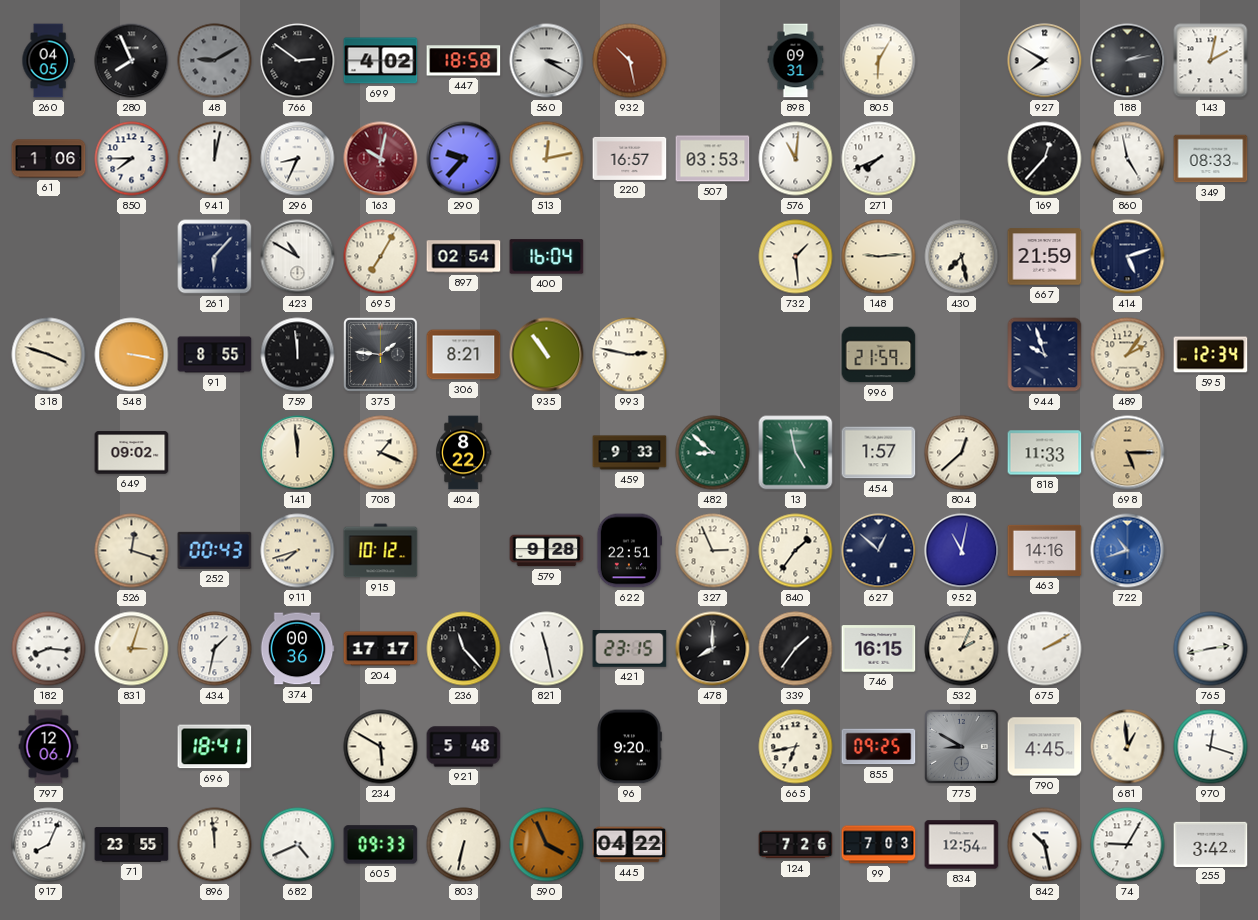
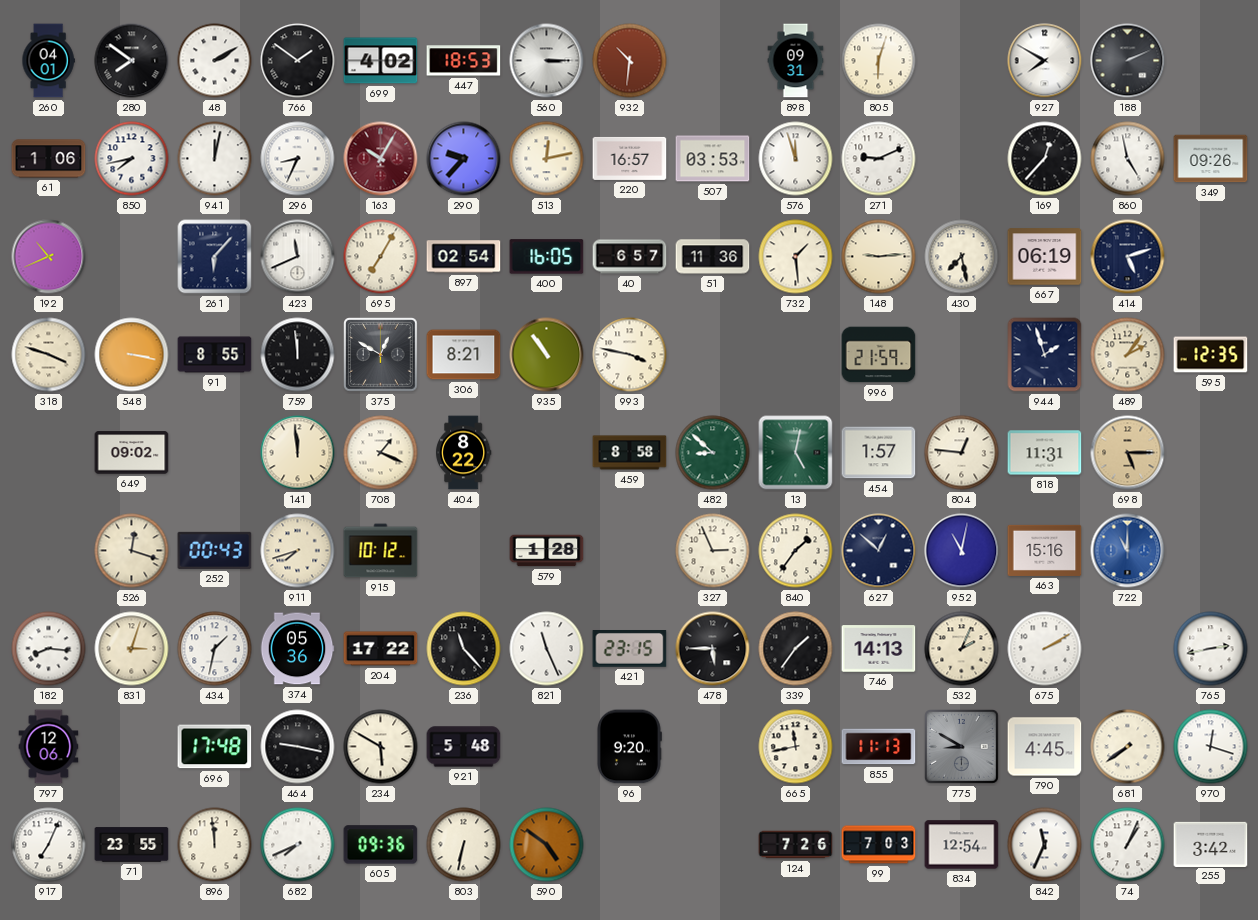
260: 04:05 -> 04:01
280: 7:56 -> 7:51
48: 9:10 -> 2:10
48 dial: grey -> white
766: 2:51 -> 1:51
447: 18:58 -> 18:53
560: 3:20 -> 3:15
932: 10:28 -> 10:31
805: 6:05 -> 6:03
188: 2:13 -> 2:11
143: 2:02 -> none
850: 7:45 -> 7:43
163: 10:02 -> 10:05
576: 11:01 -> 11:57
271: 7:41 -> 9:11
349: 08:33 -> 09:26
192: none -> 10:41
423: 10:50 -> 11:41
400: 16:04 -> 16:05
40: none -> 6:57
51: none -> 11:36
667: 21:59 -> 06:19
375: 1:46 -> 12:50
993: 2:47 -> 3:47
944: 9:57 -> 1:57
595: 12:34 -> 12:35
459: 9:33 -> 8:58
13: 4:58 -> 5:02
804: 12:38 -> 12:46
818: 11:33 -> 11:31
579: 9:28 -> 1:28
622: 22:51 -> none
463: 14:16 -> 15:16
722: 10:42 -> 11:00
374: 00:36 -> 05:36
204: 17:17 -> 17:22
821: 11:28 -> 11:26
478: 8:00 -> 5:45
746: 16:15 -> 14:13
696: 18:41 -> 17:48
464: none -> 9:17
665: 6:43 -> 11:43
855: 09:25 -> 11:13
681: 12:59 -> 7:39
917: 8:04 -> 7:04
682: 4:41 -> 7:41
605: 09:33 -> 09:36
590: 3:56 -> 4:51
445: 04:22 -> none
842: 10:28 -> 11:34
74: 9:05 -> 1:04
